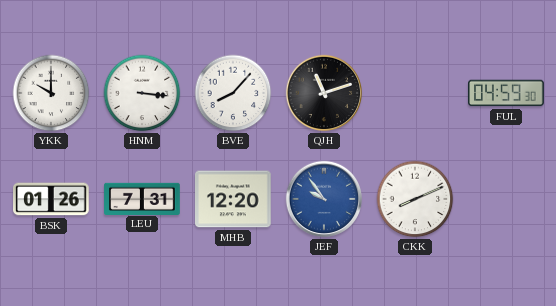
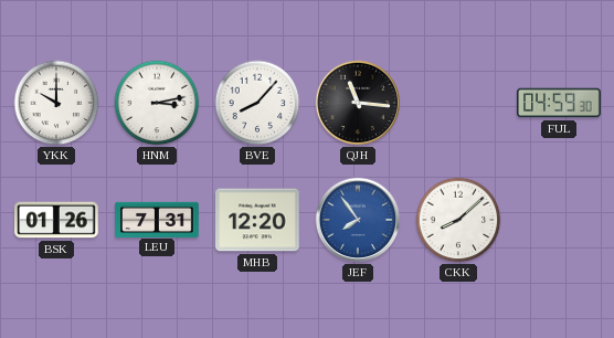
HNM: 3:16 -> 3:13
QJH: 11:12 -> 11:16
JEF: 9:54 -> 7:54
CKK: 8:11 -> 8:08
